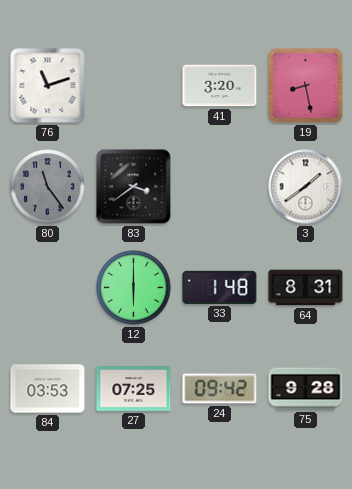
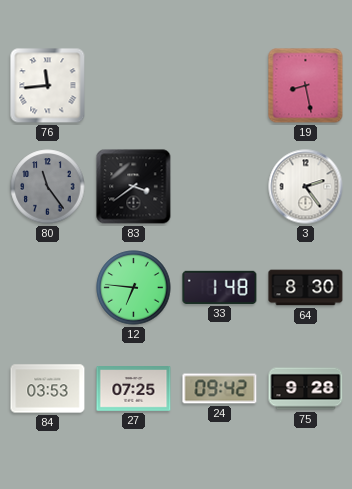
76: 11:12 -> 11:44
41: 3:20 -> none
3: 1:39 -> 2:24
12: 6:00 -> 6:46
64: 8:31 -> 8:30
